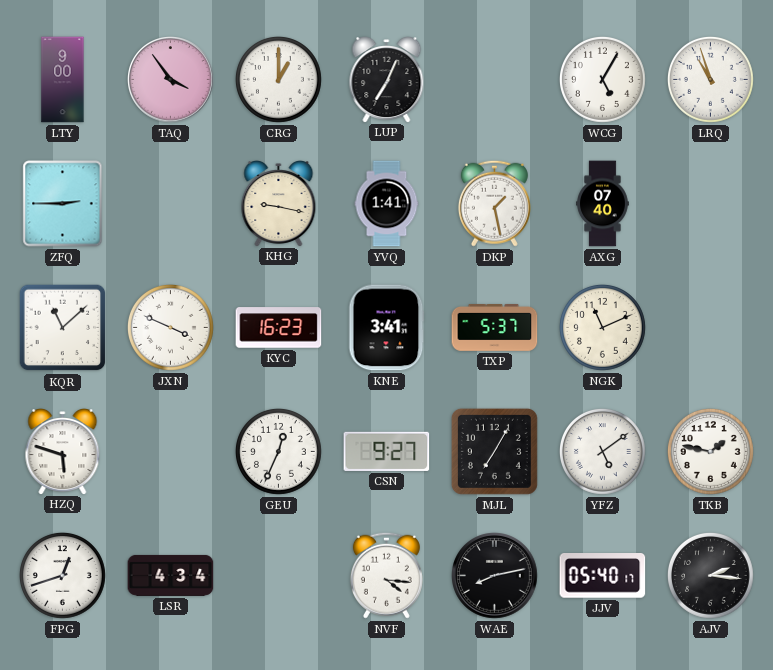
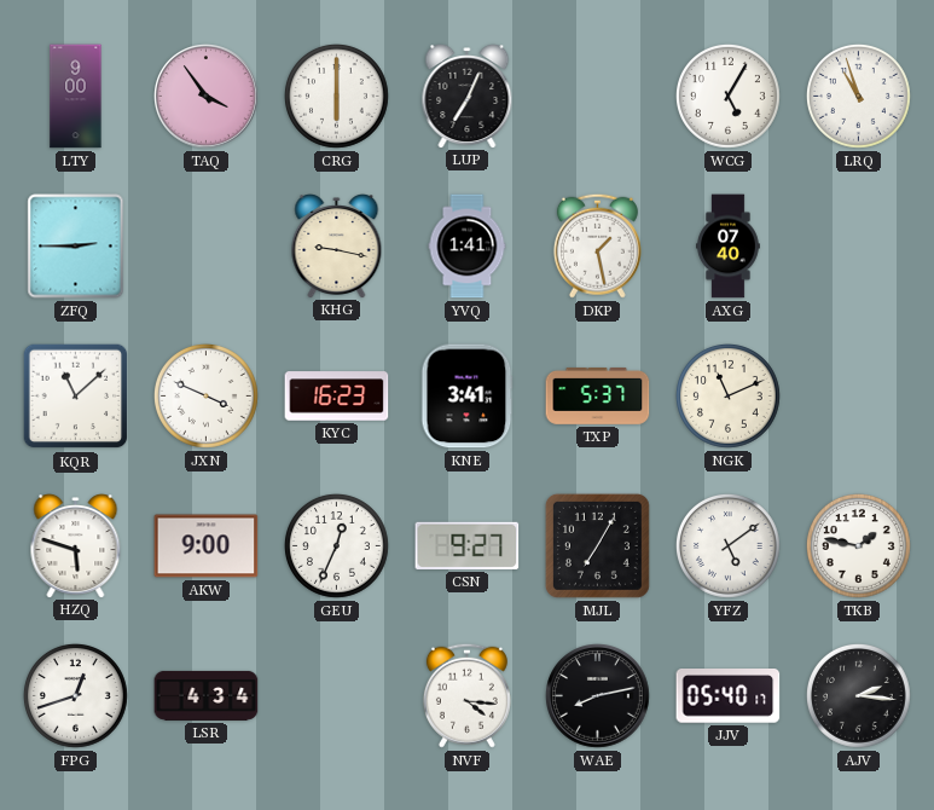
CRG: 1:00 -> 6:00
AKW: none -> 9:00
